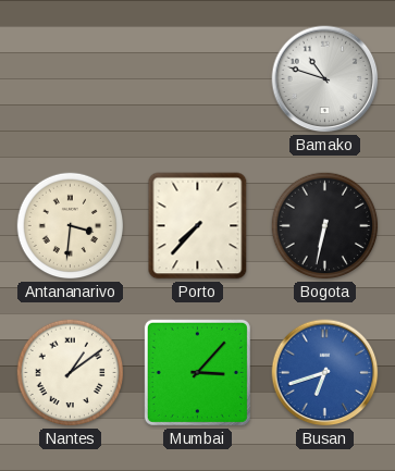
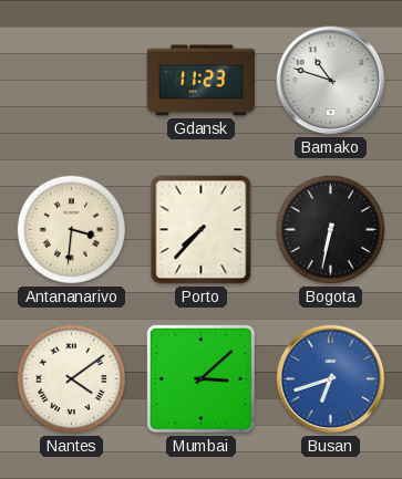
Gdansk: none -> 11:23
Nantes: 1:09 -> 4:09
Mumbai: 3:07 -> 3:08
